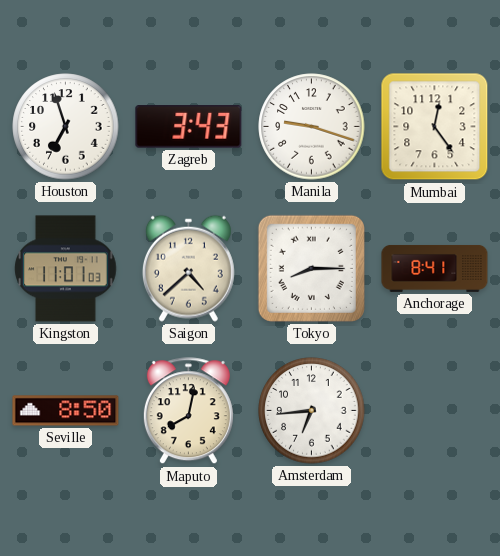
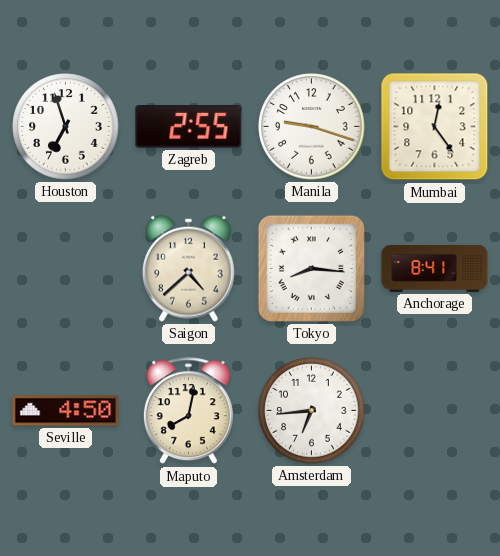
Zagreb: 3:43 -> 2:55
Kingston: 11:01 -> none
Tokyo: 8:15 -> 8:16
Seville: 8:50 -> 4:50
